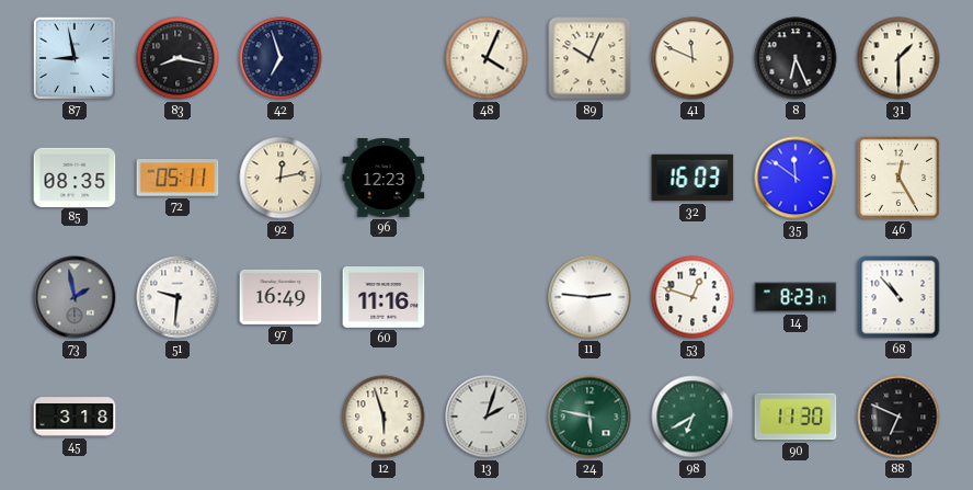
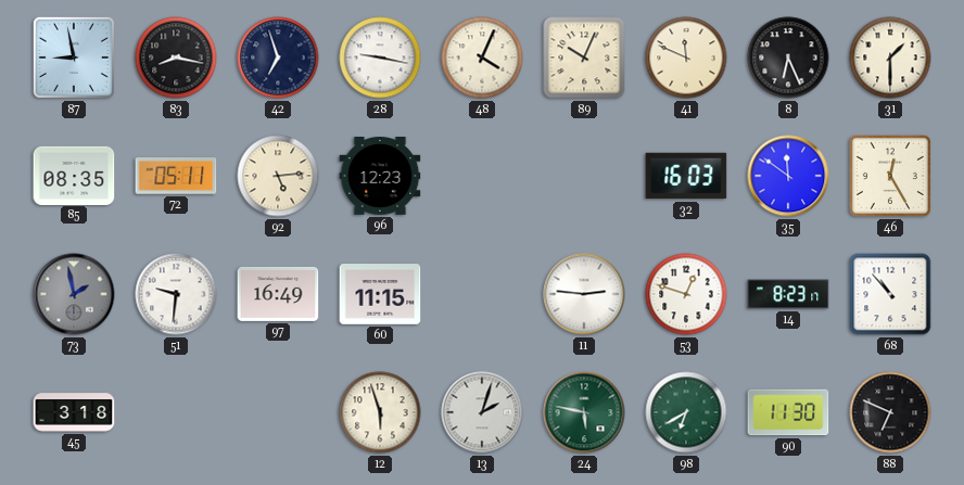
28: none -> 9:17
92: 12:13 -> 5:14
60: 11:16 -> 11:15
